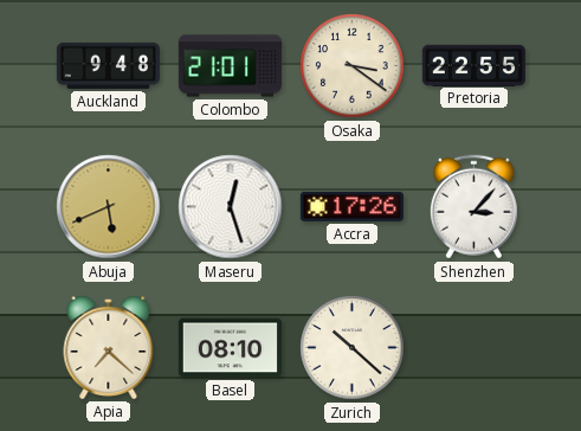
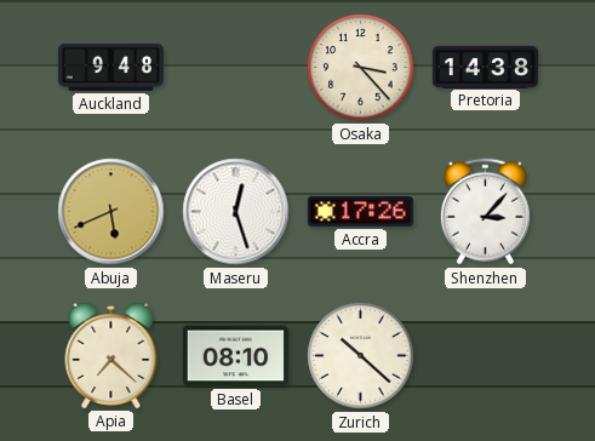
Colombo: 21:01 -> none
Osaka: 3:21 -> 3:23
Pretoria: 22:55 -> 14:38
